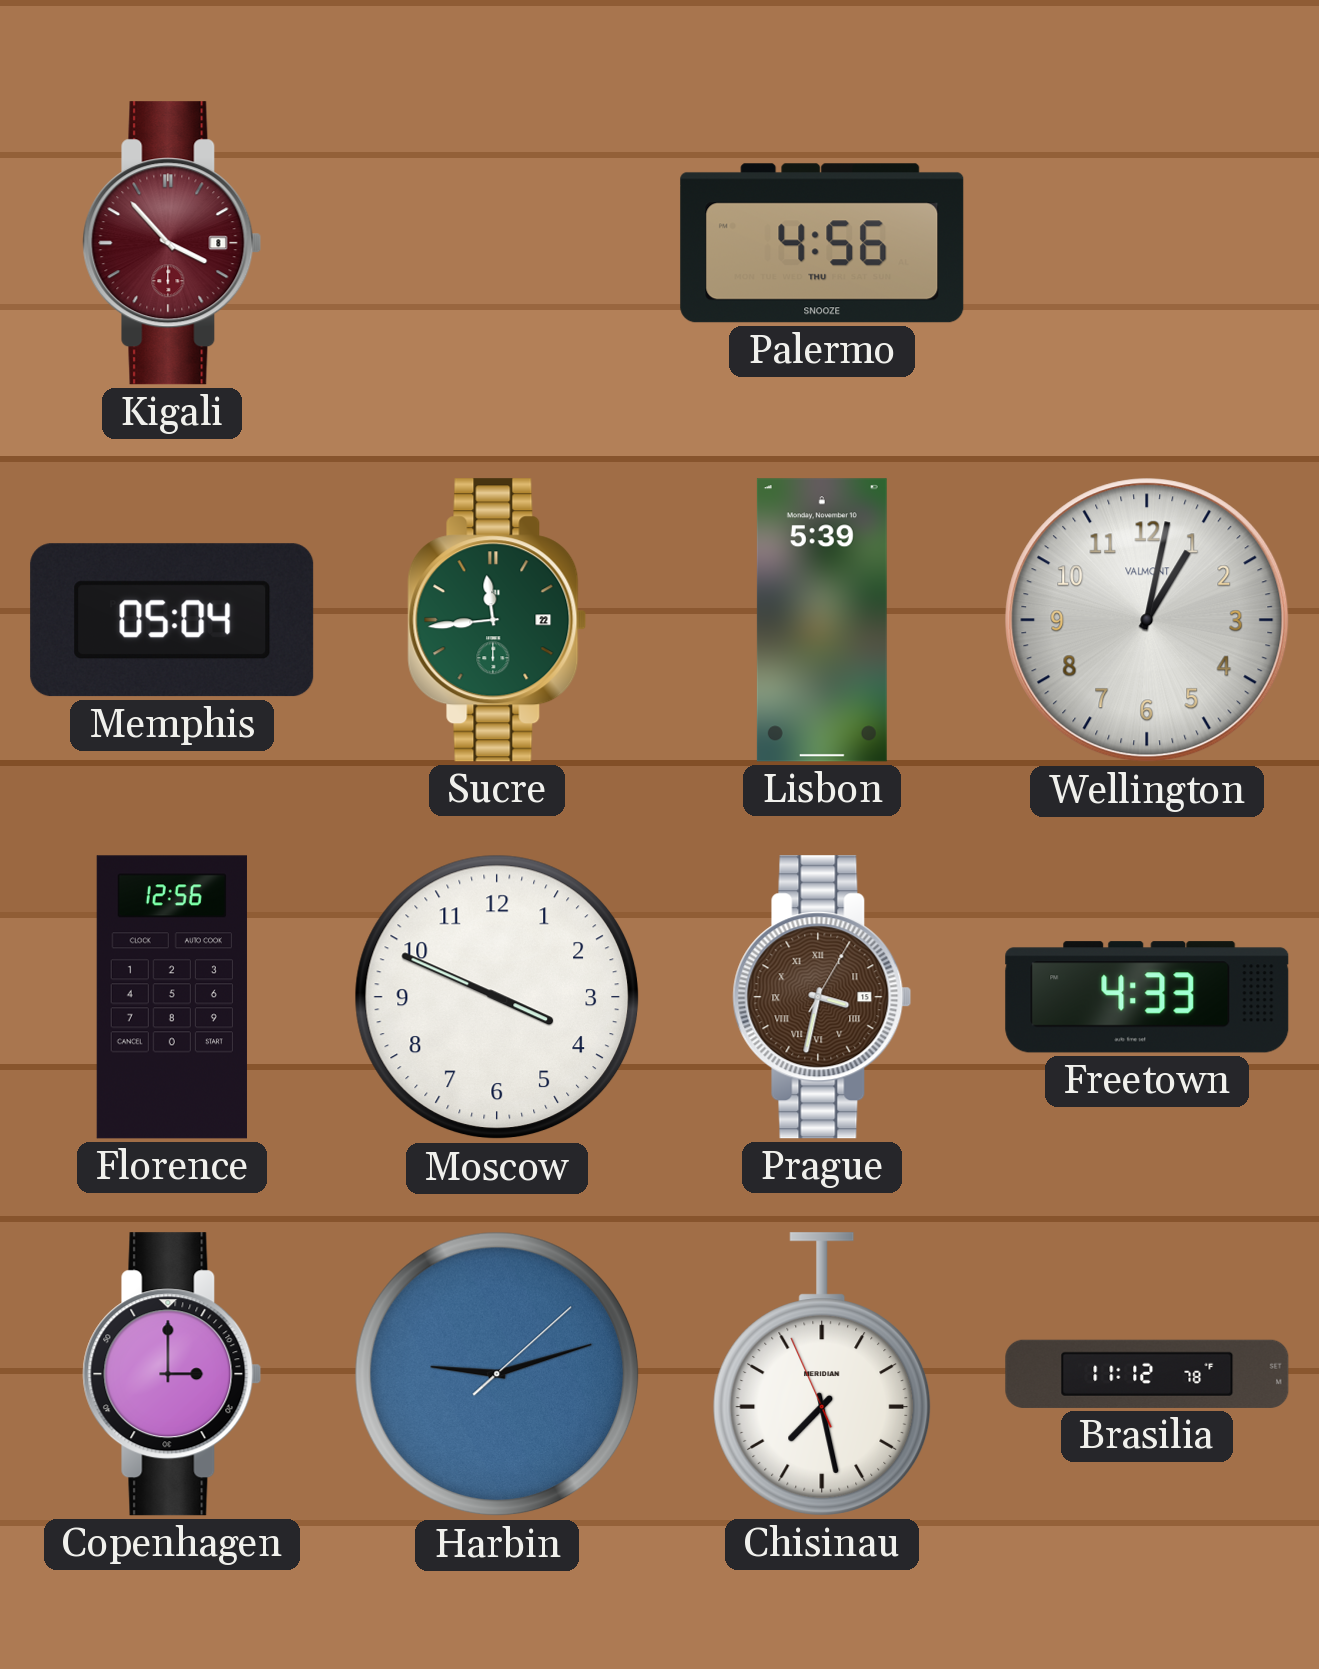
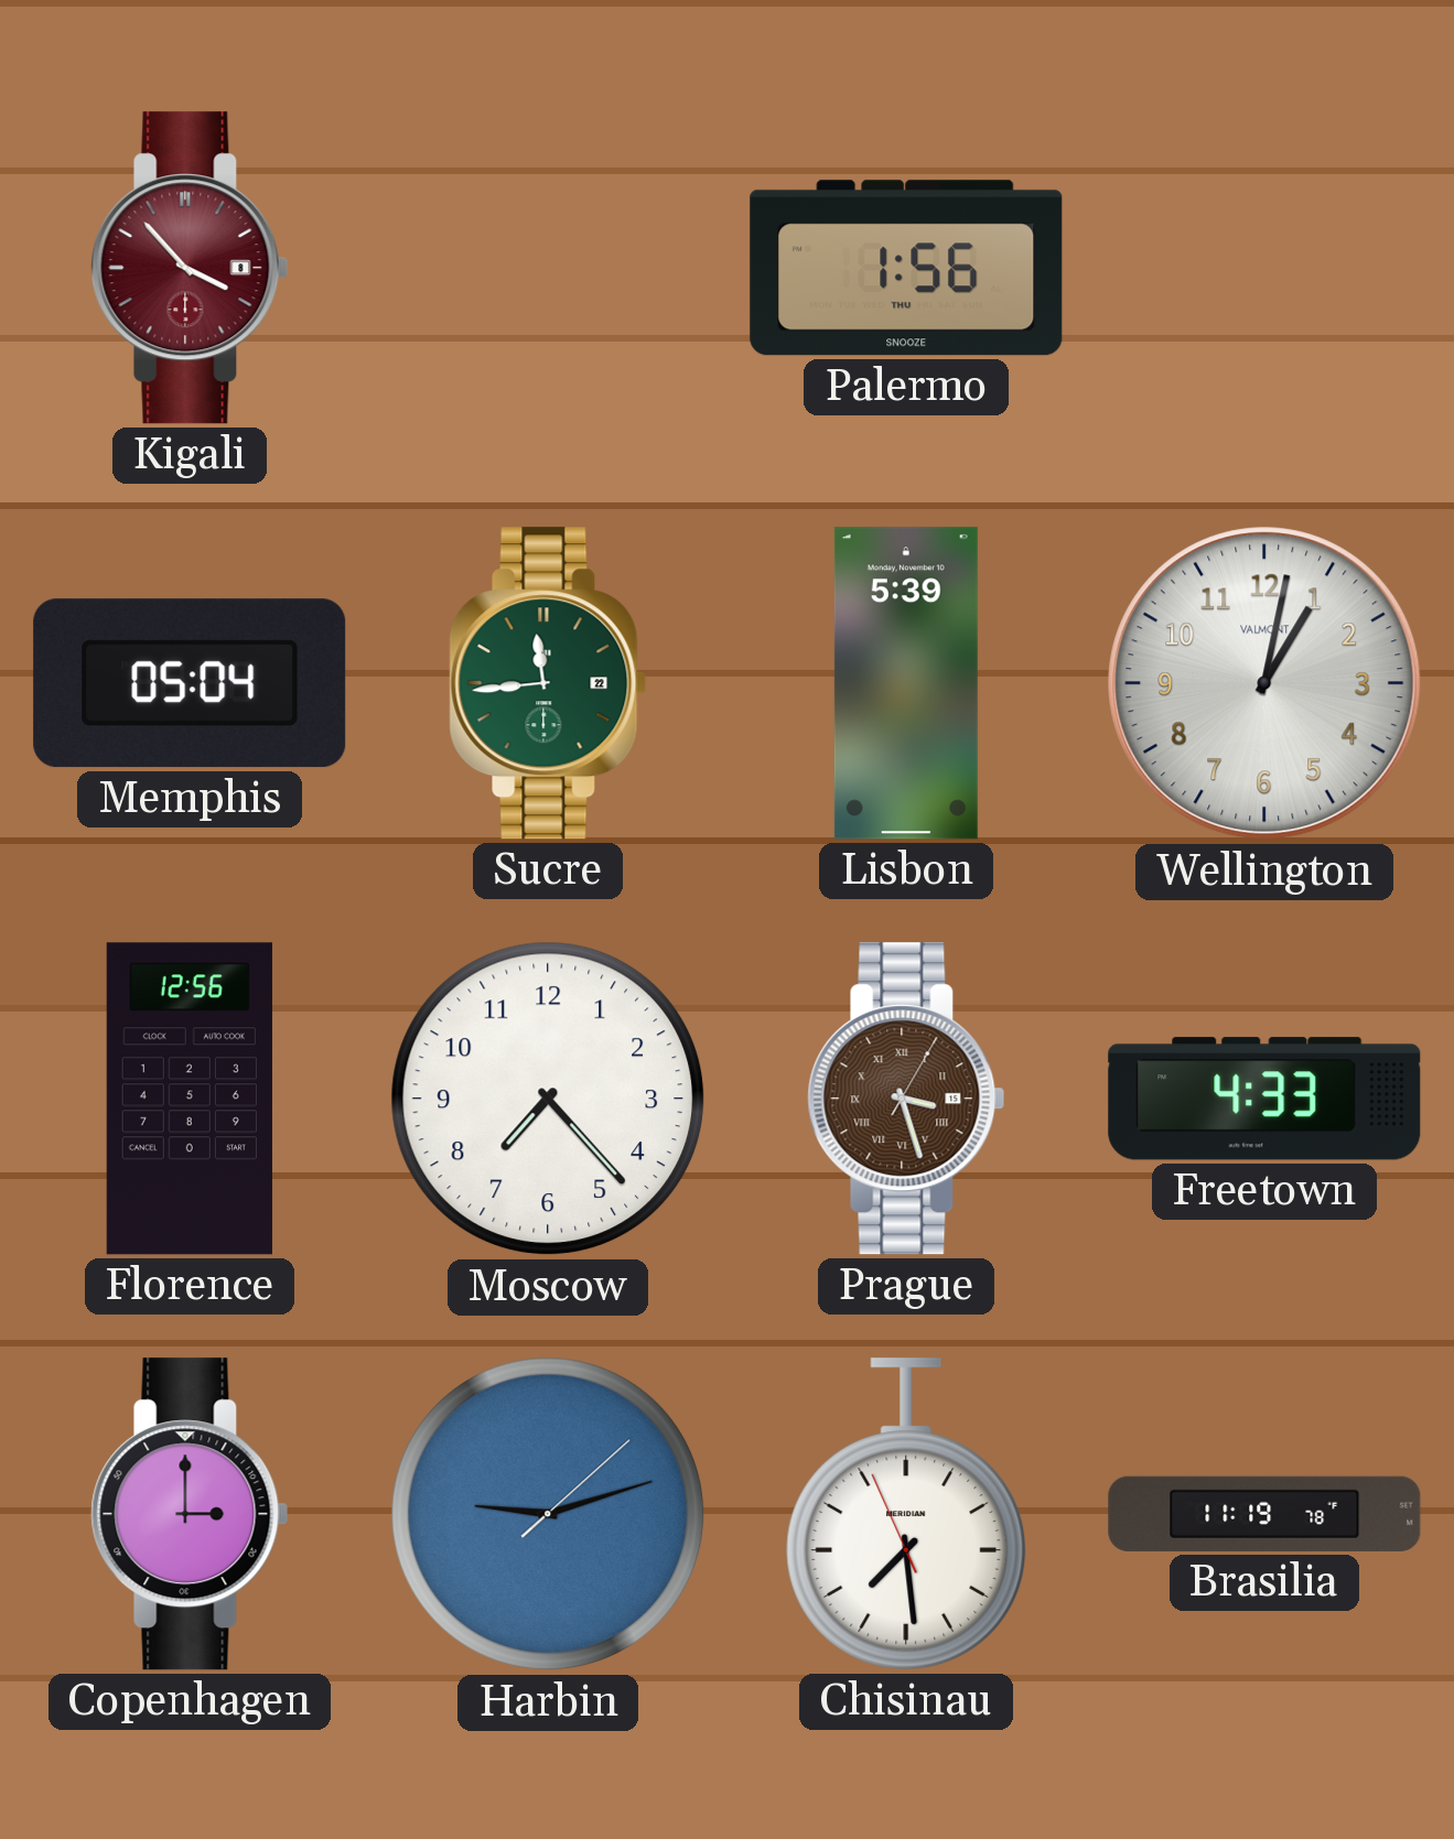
Palermo: 4:56 -> 1:56
Moscow: 3:49 -> 7:23
Prague: 3:32 -> 3:27
Chisinau: 7:27 -> 7:28
Brasilia: 11:12 -> 11:19
